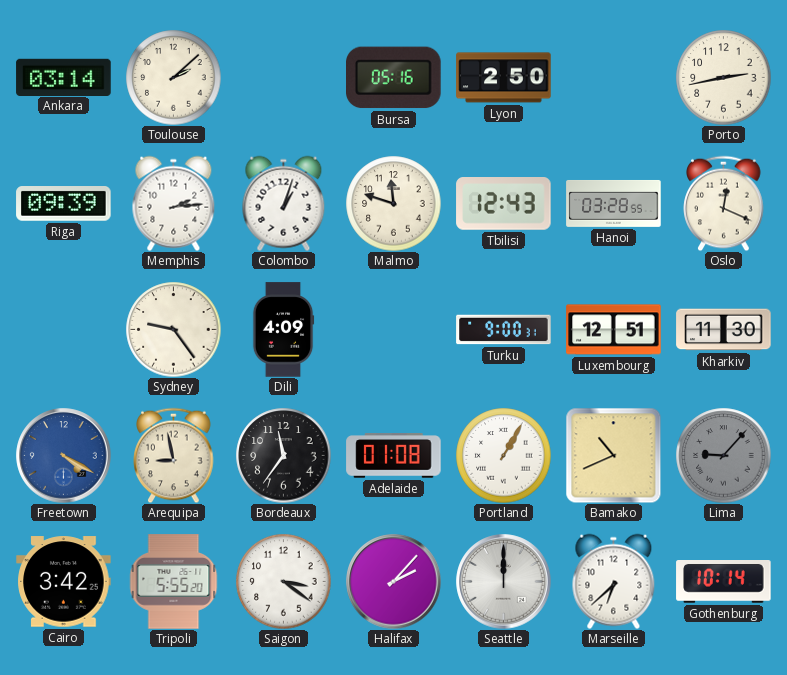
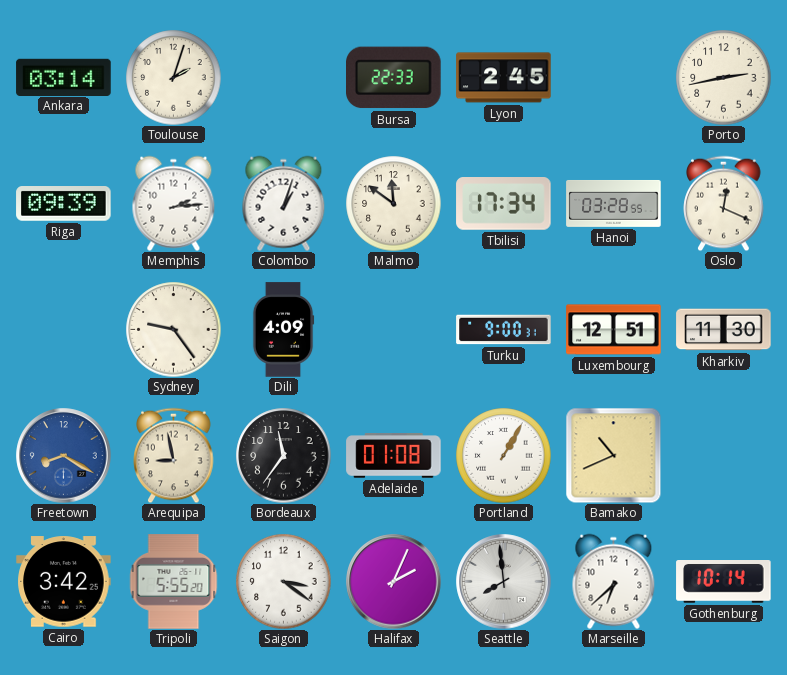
Toulouse: 2:08 -> 2:03
Bursa: 05:16 -> 22:33
Lyon: 2:50 -> 2:45
Malmo: 11:48 -> 11:51
Tbilisi: 12:43 -> 17:34
Freetown: 4:20 -> 8:20
Lima: 9:07 -> none
Halifax: 2:07 -> 2:04
Seattle: 12:00 -> 7:59
